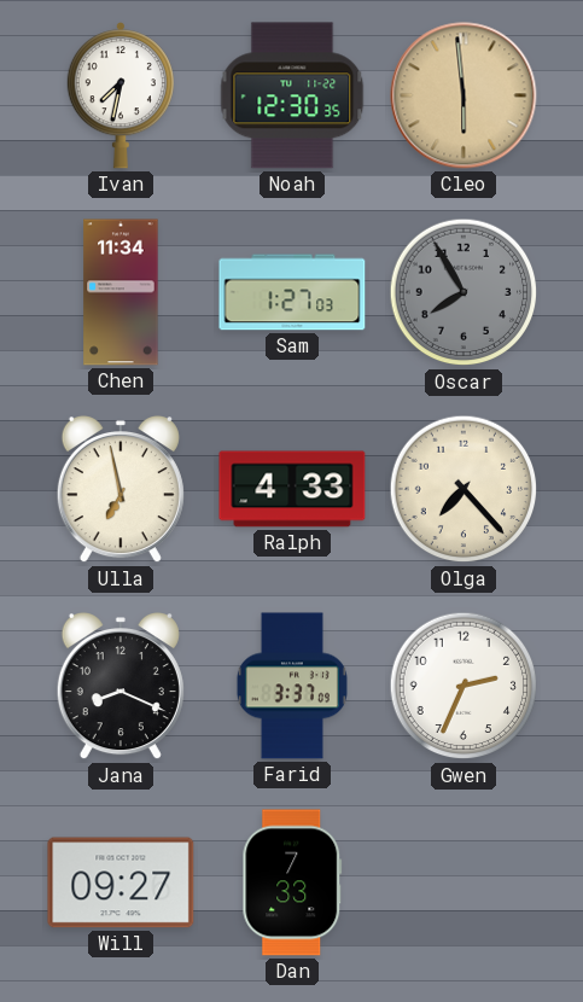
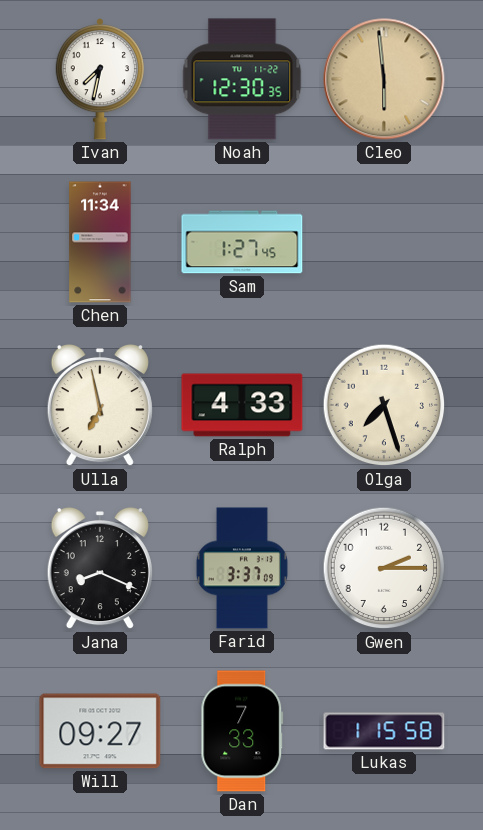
Sam: 1:27:03 -> 1:27:45
Oscar: 7:55 -> none
Olga: 7:23 -> 7:27
Gwen: 2:34 -> 2:15
Lukas: none -> 1:15
